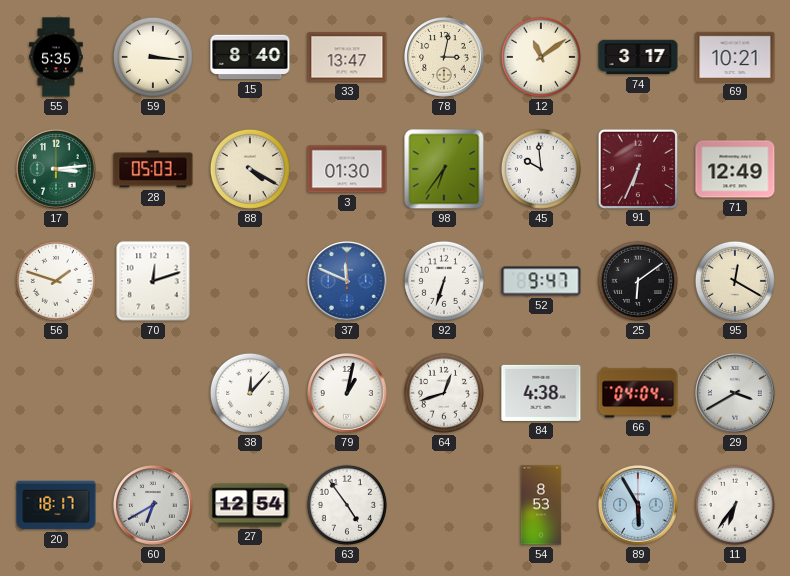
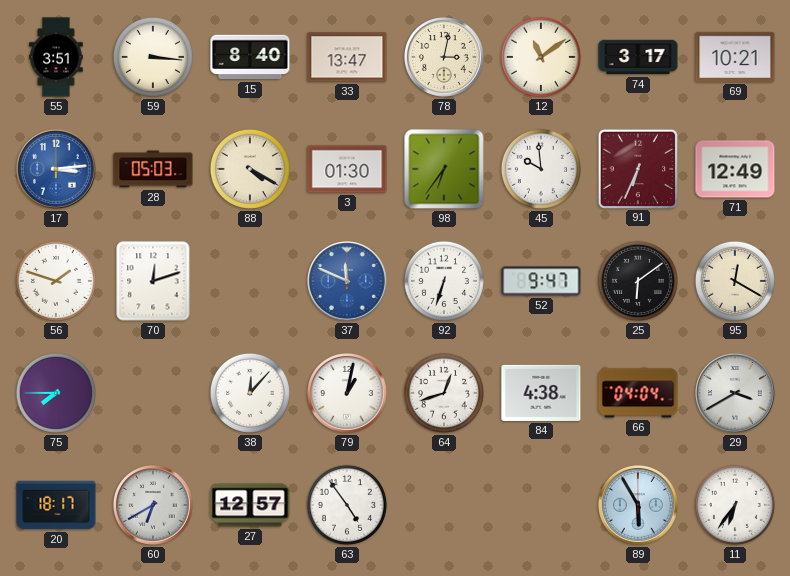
55: 5:35 -> 3:51
17 dial: green -> blue
75: none -> 7:45
27: 12:54 -> 12:57
54: 8:53 -> none
